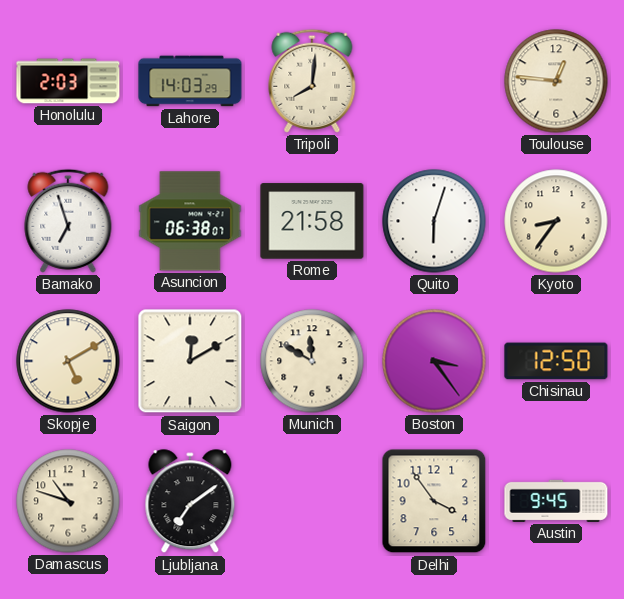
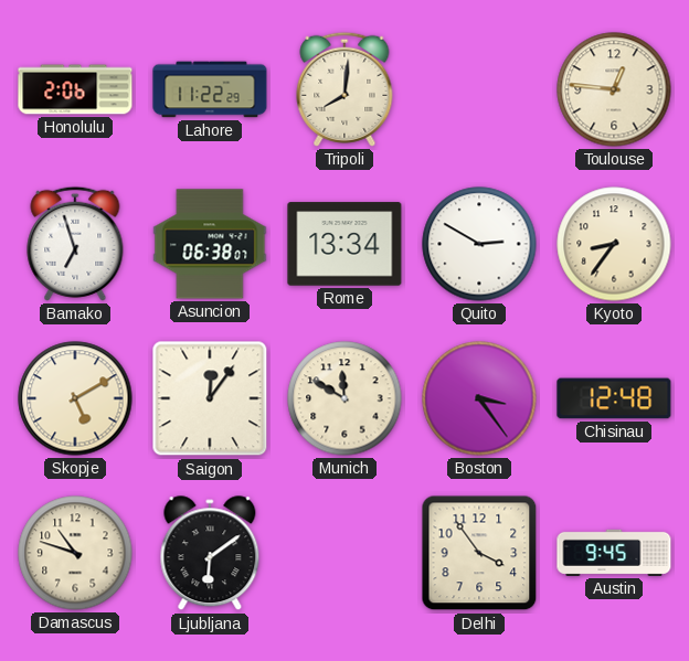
Honolulu: 2:03 -> 2:06
Lahore: 14:03 -> 11:22
Rome: 21:58 -> 13:34
Quito: 6:03 -> 2:50
Saigon: 12:10 -> 12:06
Chisinau: 12:50 -> 12:48
Ljubljana: 7:09 -> 6:09
